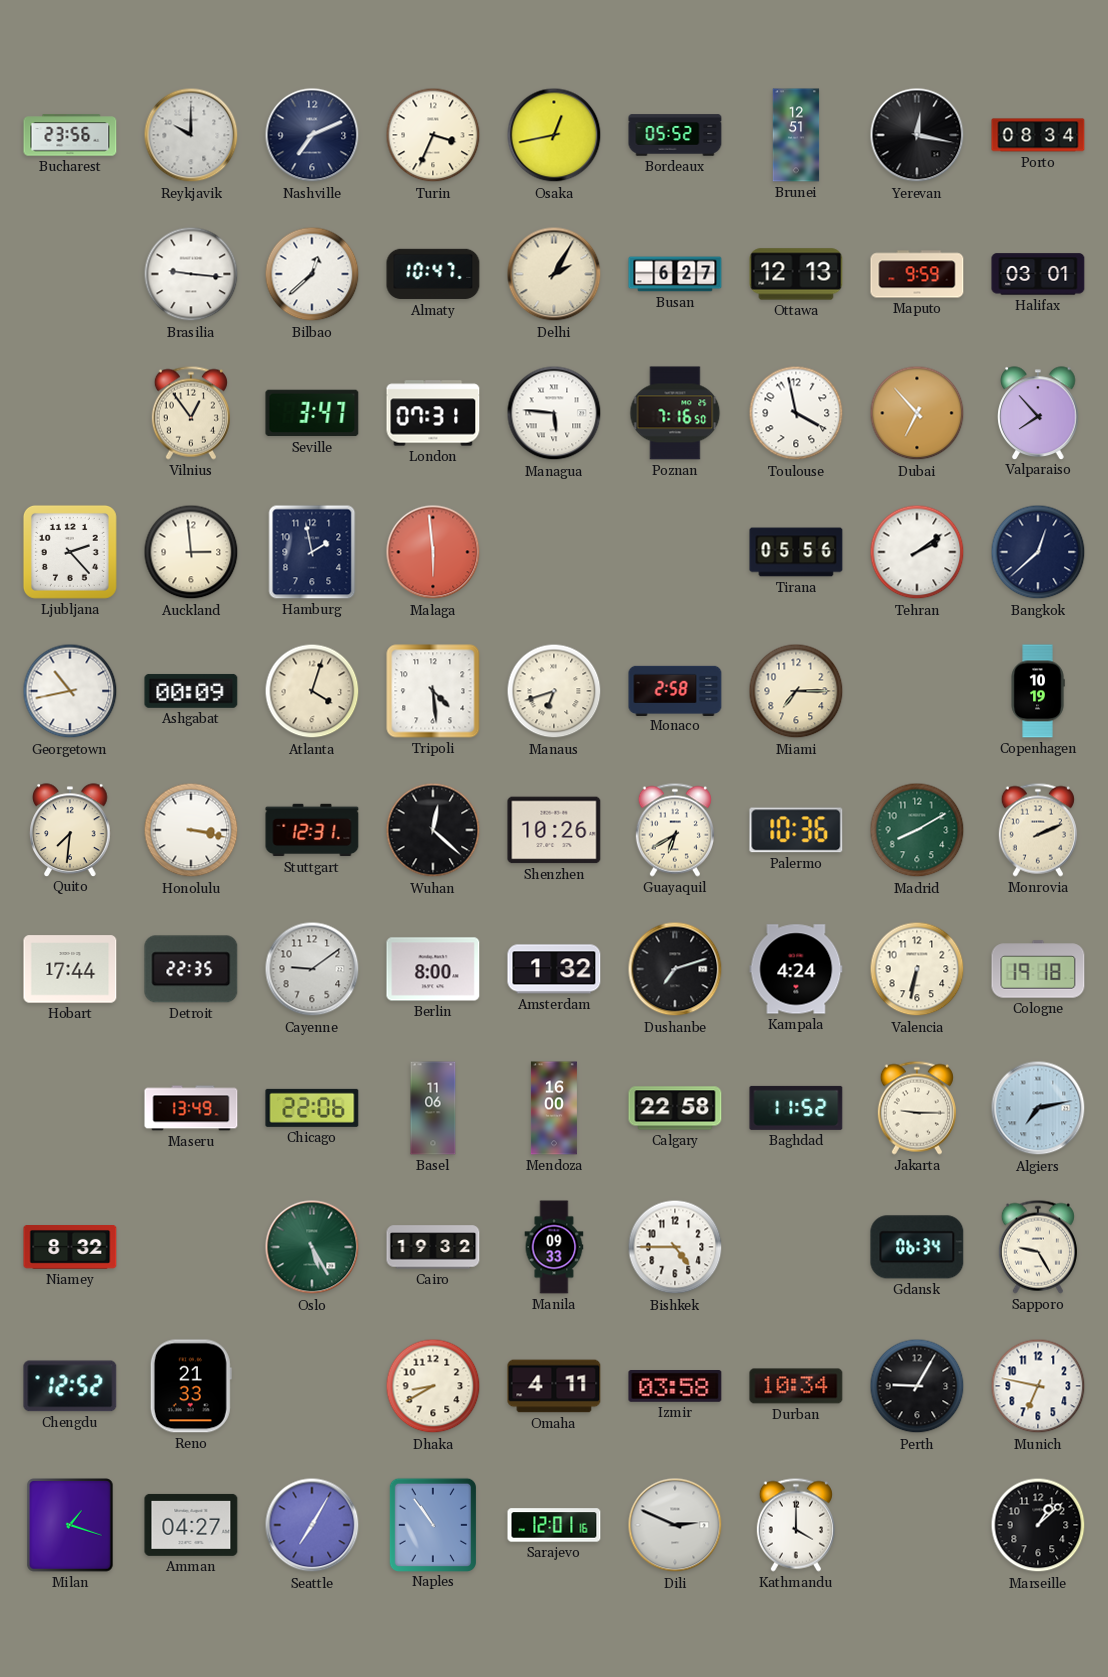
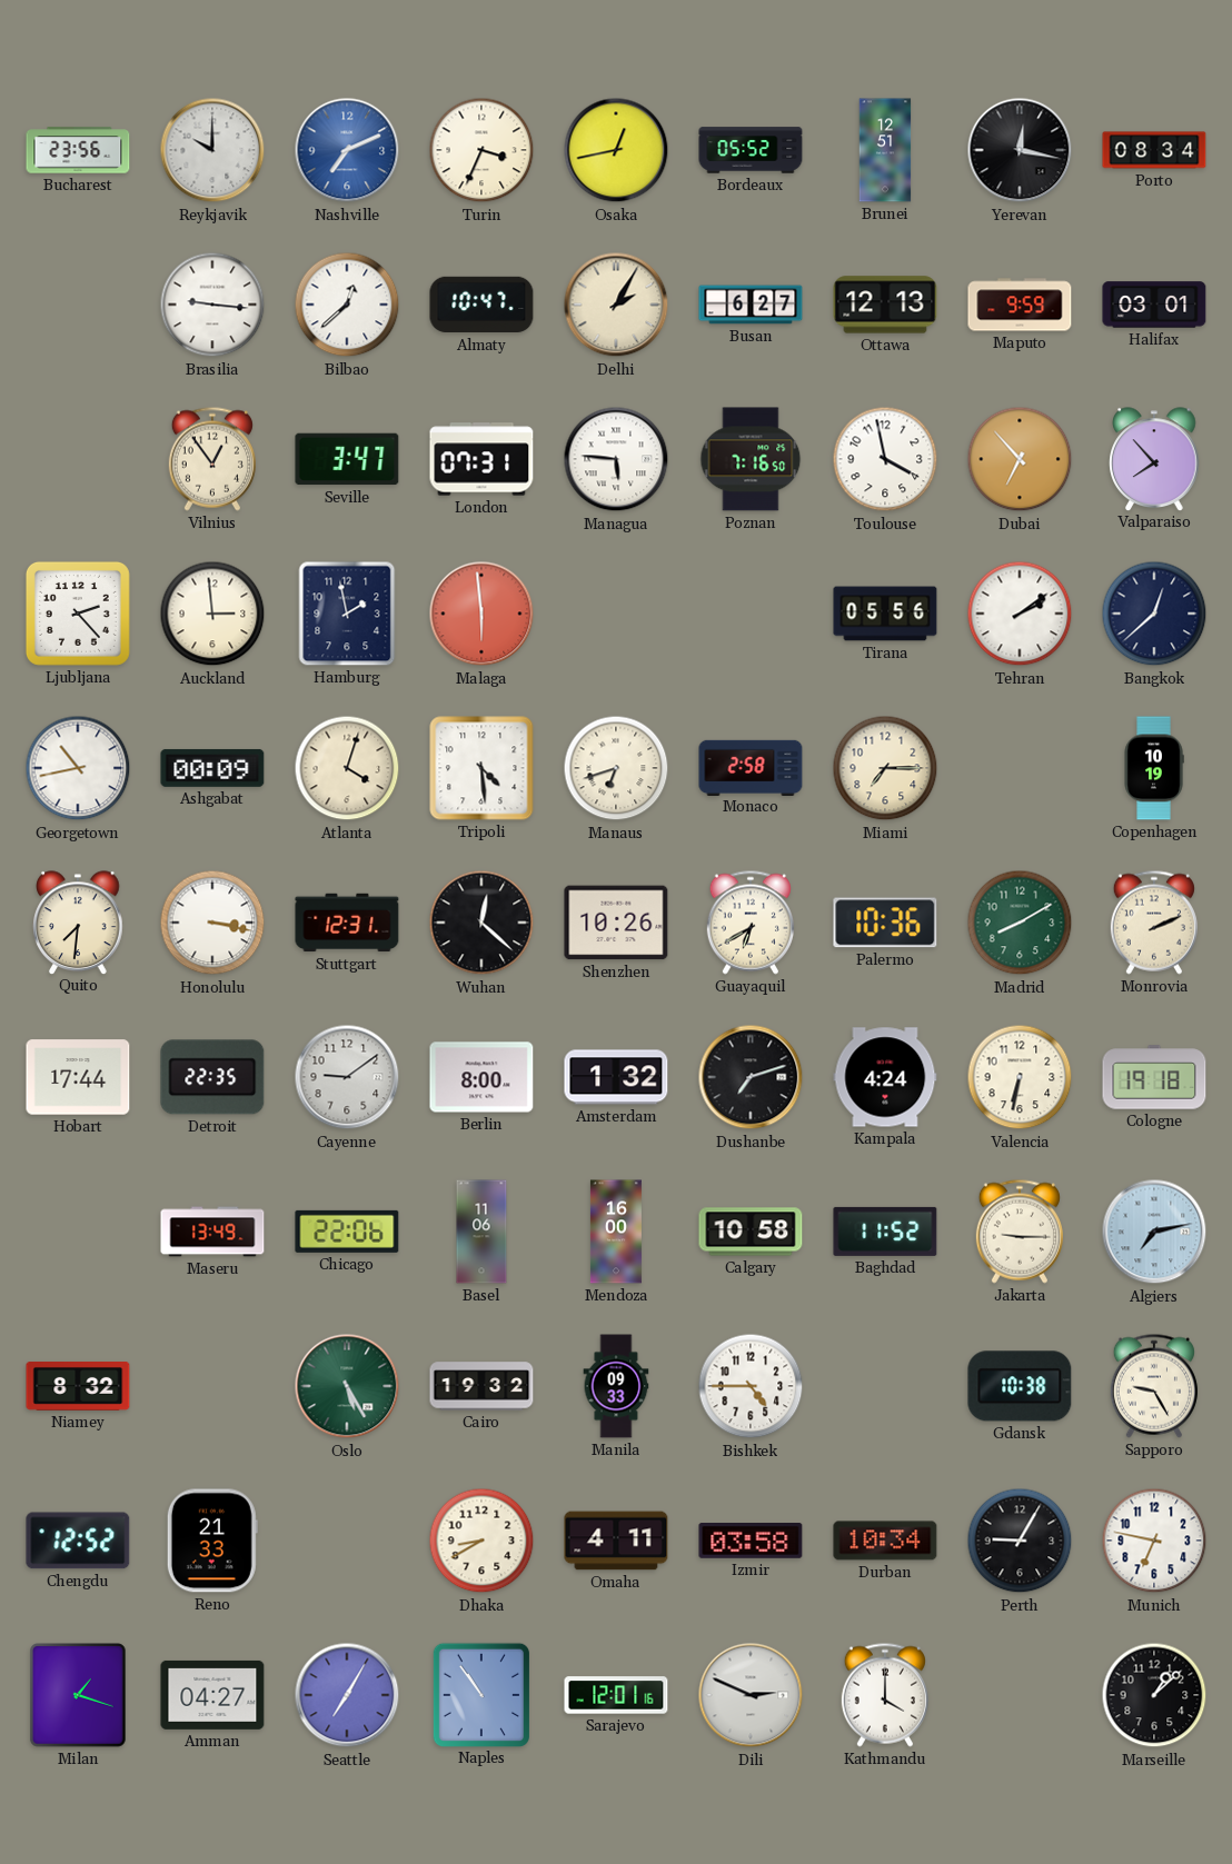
Nashville dial: navy -> blue
Calgary: 22:58 -> 10:58
Gdansk: 06:34 -> 10:38
